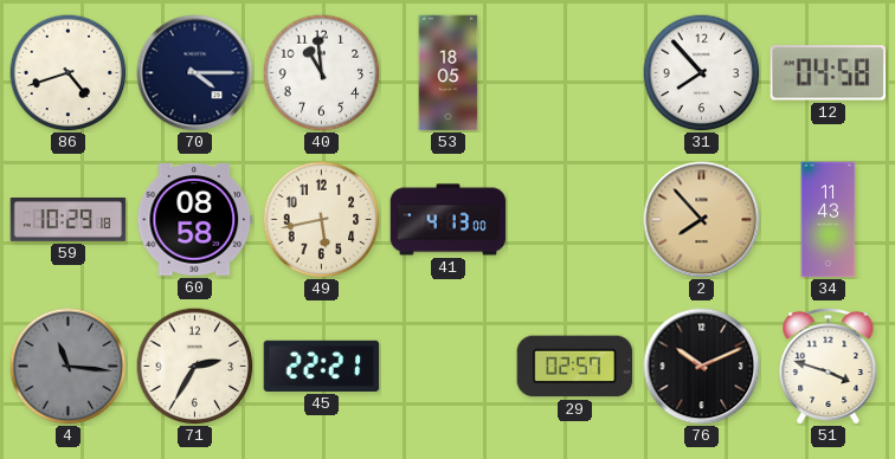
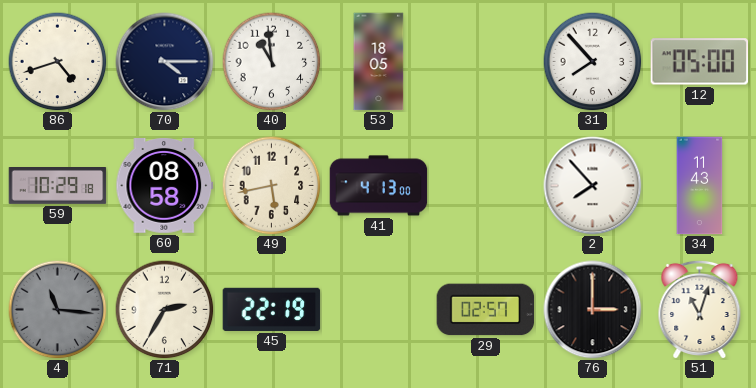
12: 04:58 -> 05:00
2 dial: champagne -> white
45: 22:21 -> 22:19
76: 10:11 -> 3:00
51: 3:48 -> 11:03
